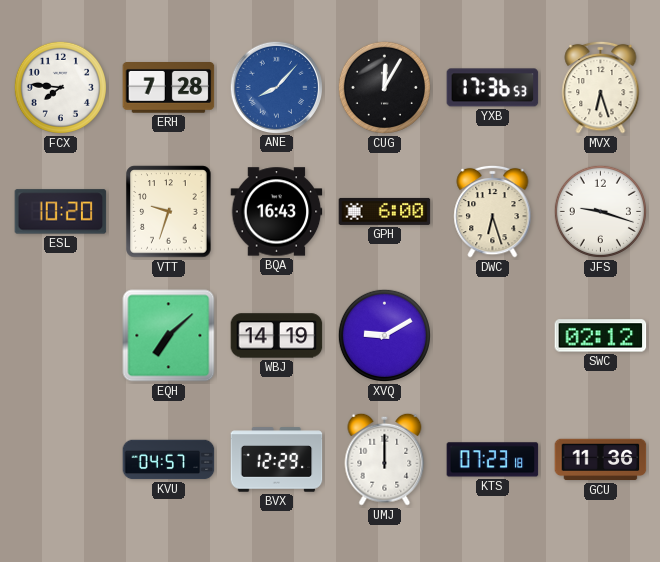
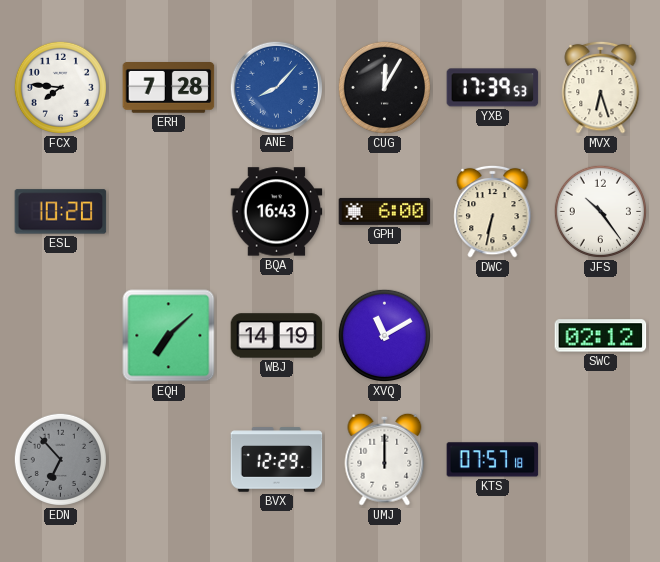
YXB: 17:36 -> 17:39
VTT: 9:33 -> none
DWC: 6:27 -> 6:32
JFS: 9:18 -> 10:24
XVQ: 9:10 -> 11:10
EDN: none -> 6:53
KVU: 04:57 -> none
KTS: 07:23 -> 07:57
GCU: 11:36 -> none
